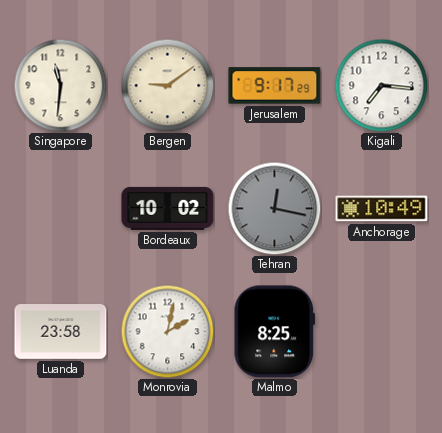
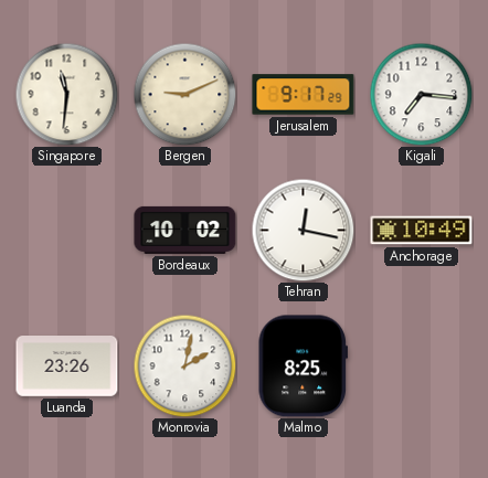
Bergen: 9:09 -> 9:11
Tehran dial: grey -> white
Luanda: 23:58 -> 23:26
